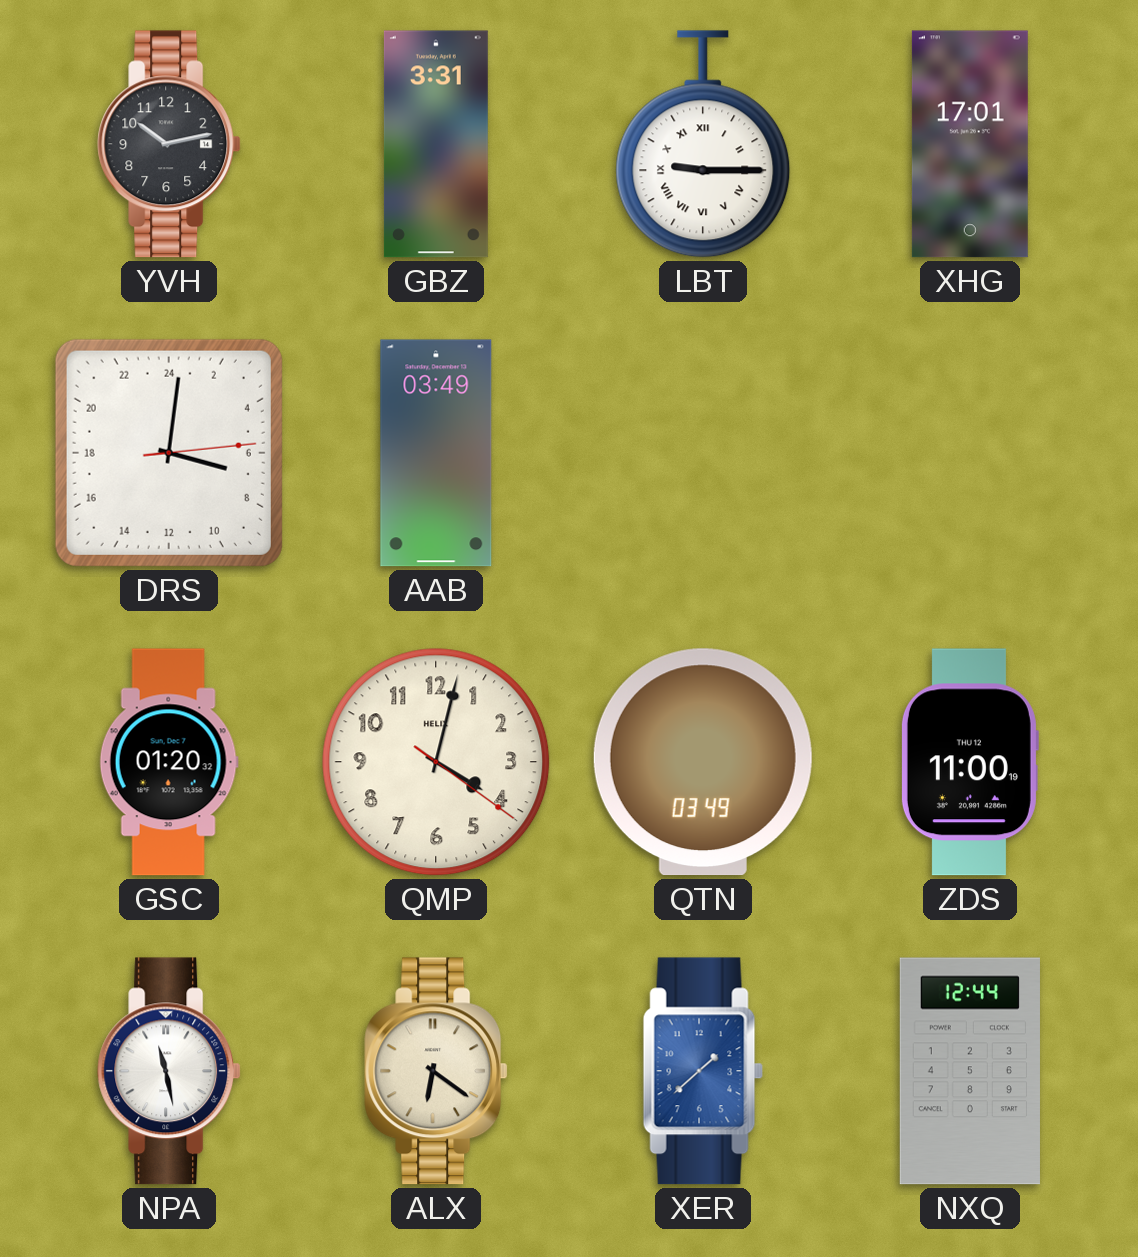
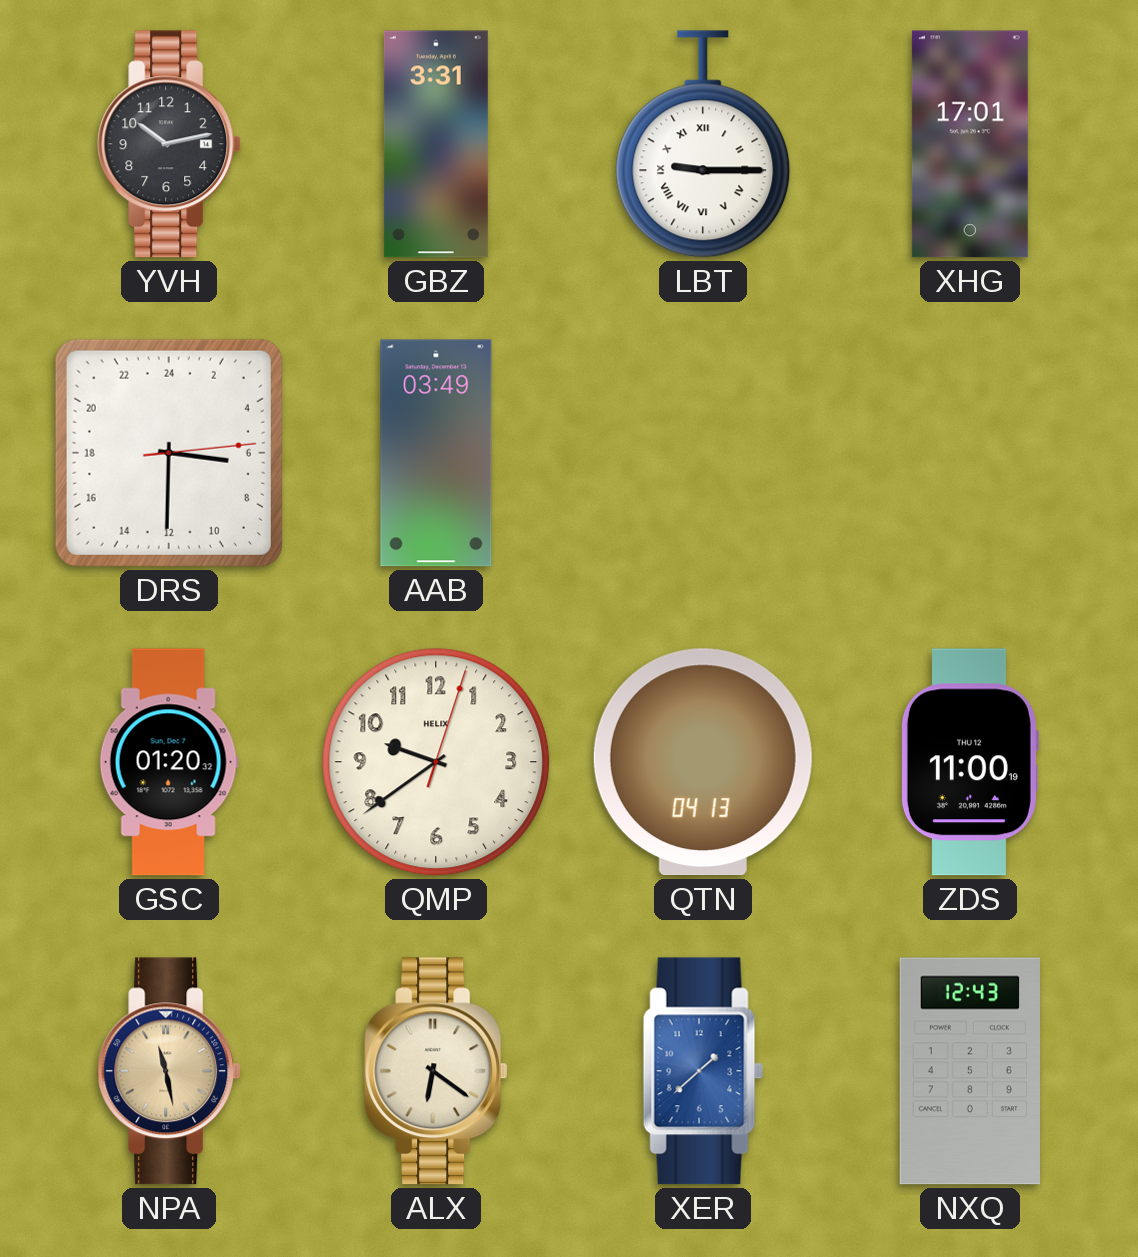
DRS: 7:01 -> 6:30
QMP: 4:02 -> 9:39
QTN: 03:49 -> 04:13
NPA dial: white -> champagne
NXQ: 12:44 -> 12:43
